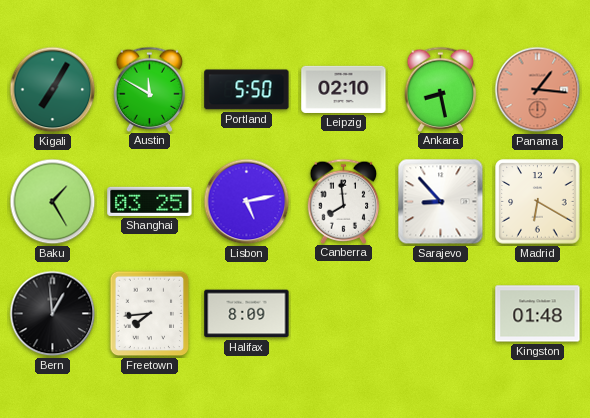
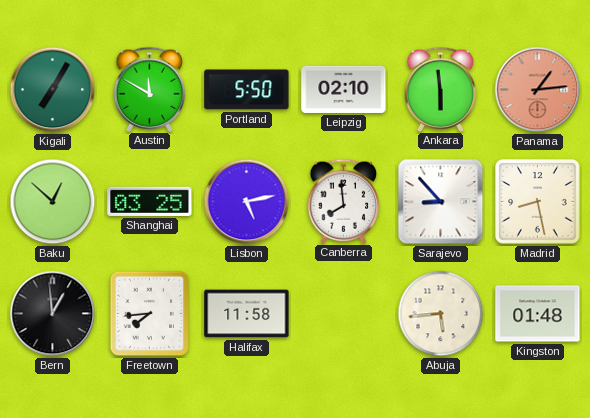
Ankara: 8:28 -> 5:59
Panama: 1:16 -> 1:14
Baku: 1:25 -> 12:52
Madrid: 6:20 -> 8:28
Halifax: 8:09 -> 11:58
Abuja: none -> 5:44
